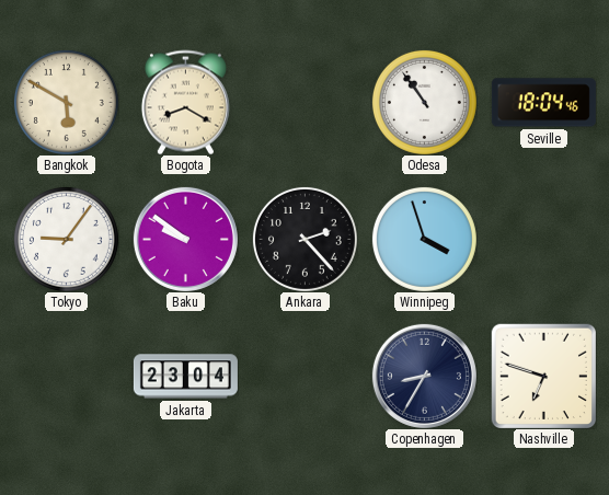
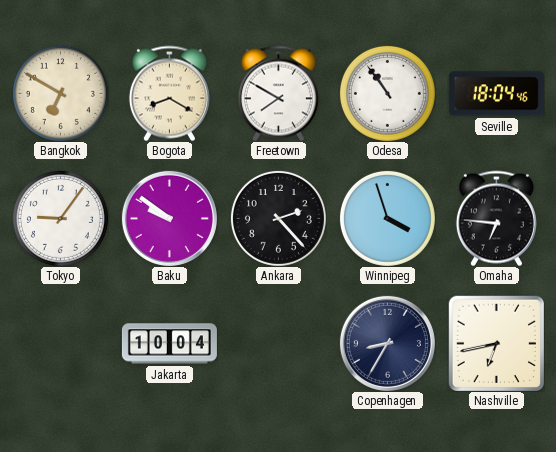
Bangkok: 5:50 -> 6:50
Freetown: none -> 7:50
Omaha: none -> 6:46
Jakarta: 23:04 -> 10:04
Nashville: 6:48 -> 6:43
